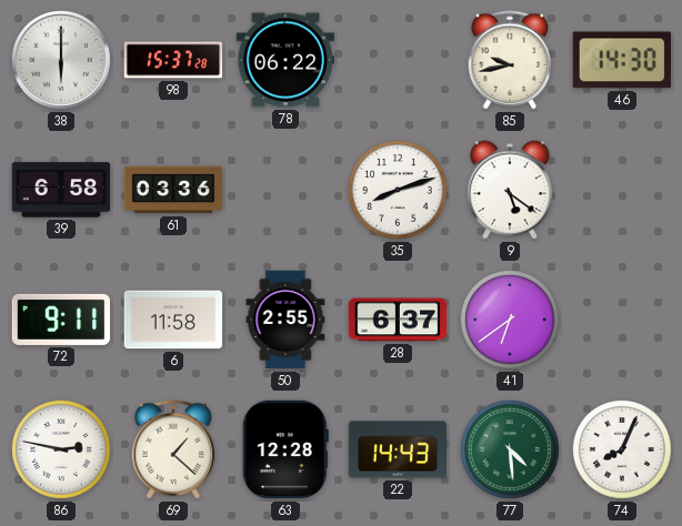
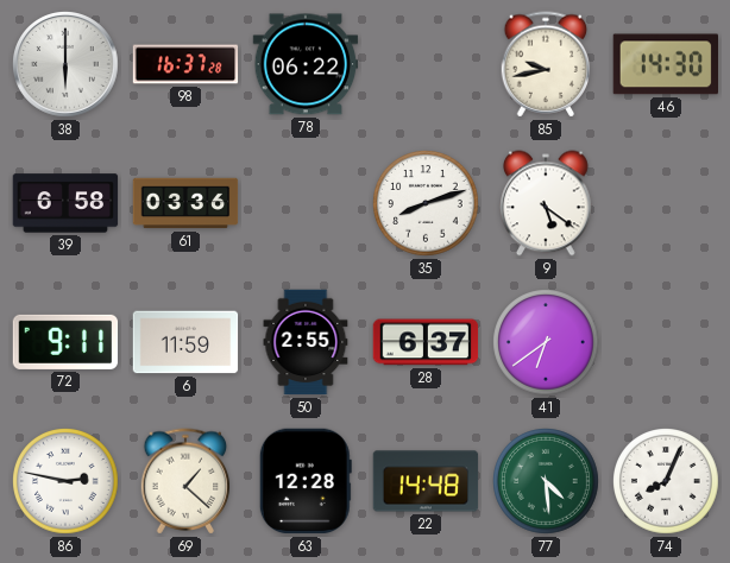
98: 15:37 -> 16:37
6: 11:58 -> 11:59
22: 14:43 -> 14:48
